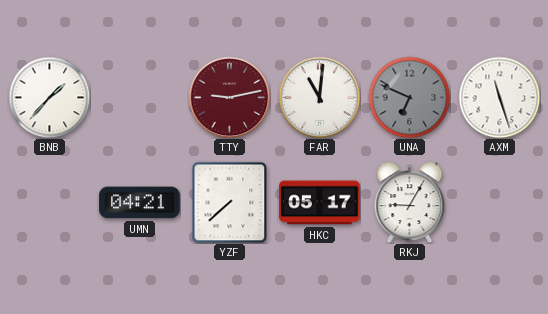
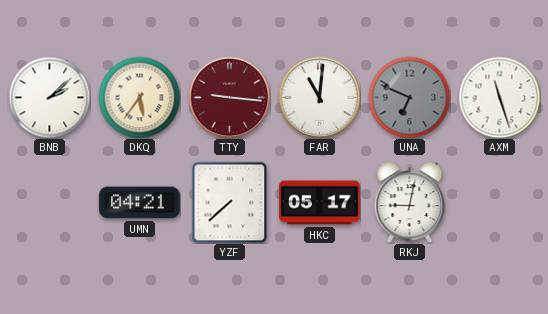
BNB: 1:37 -> 2:08
DKQ: none -> 5:36
TTY: 9:13 -> 9:16
RKJ: 9:05 -> 9:02
